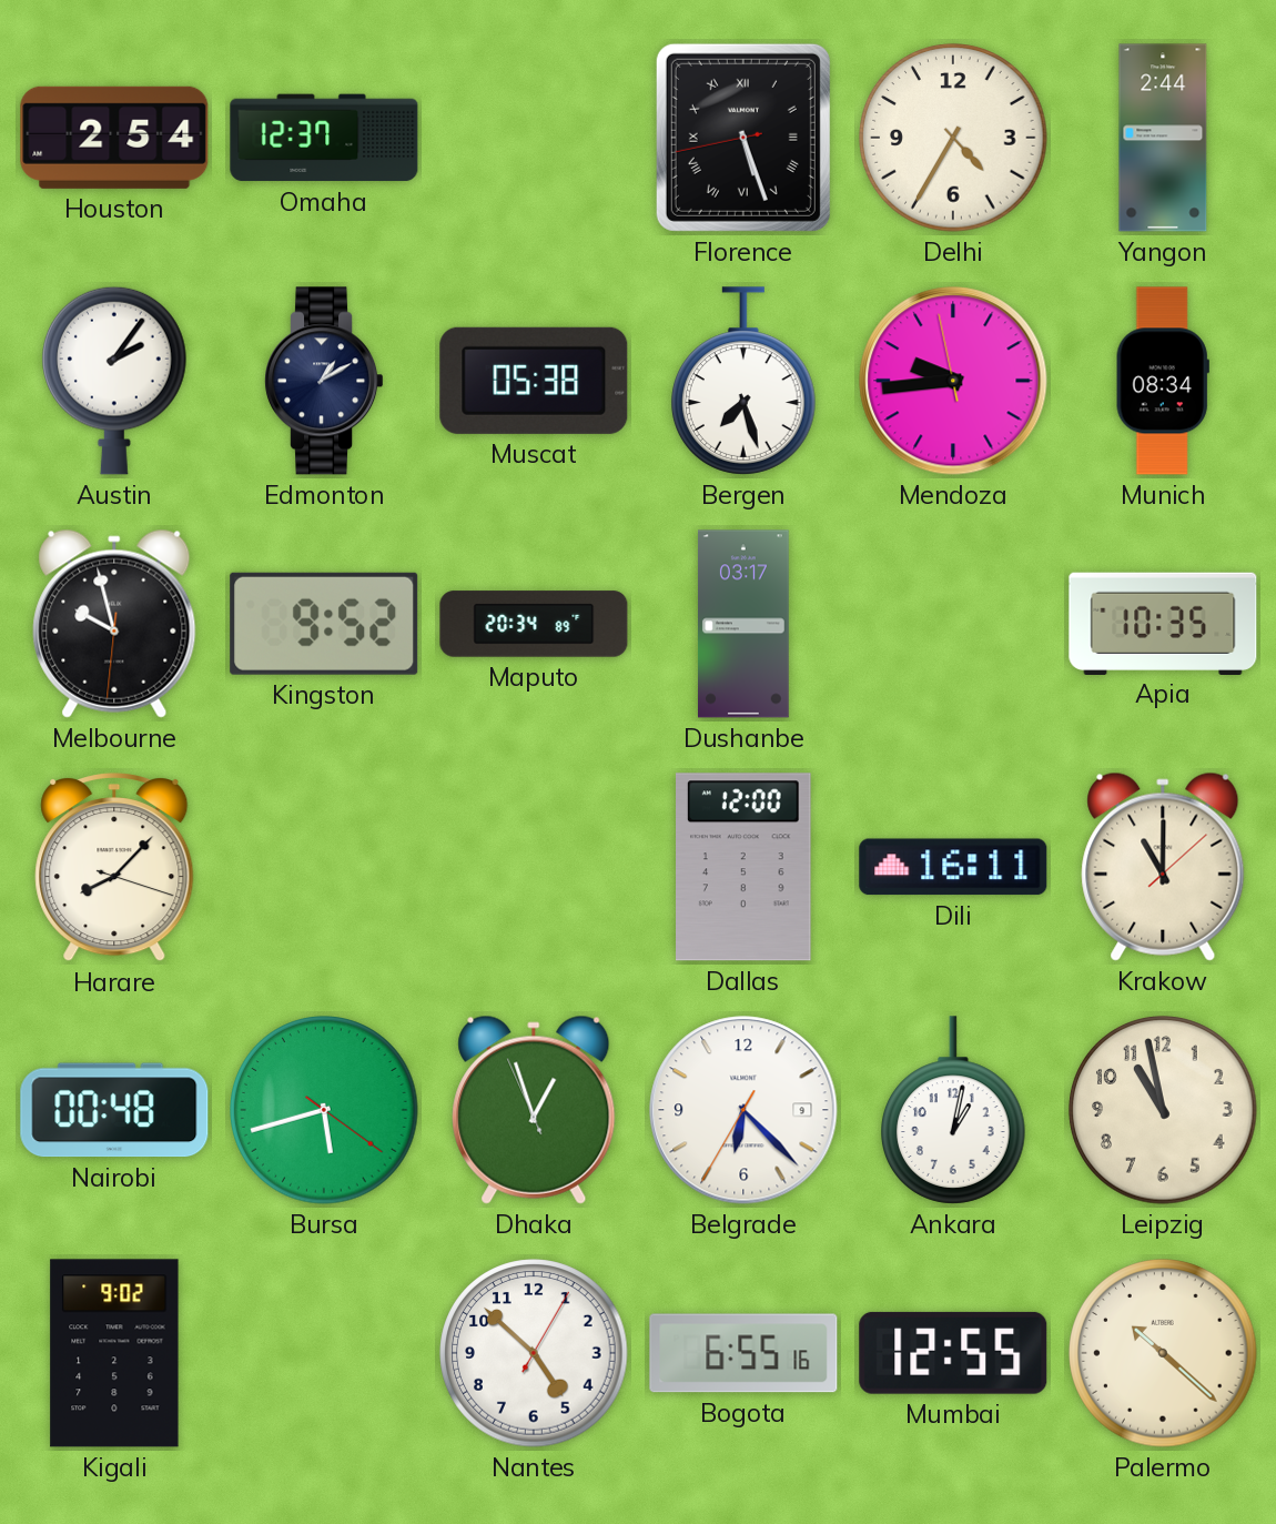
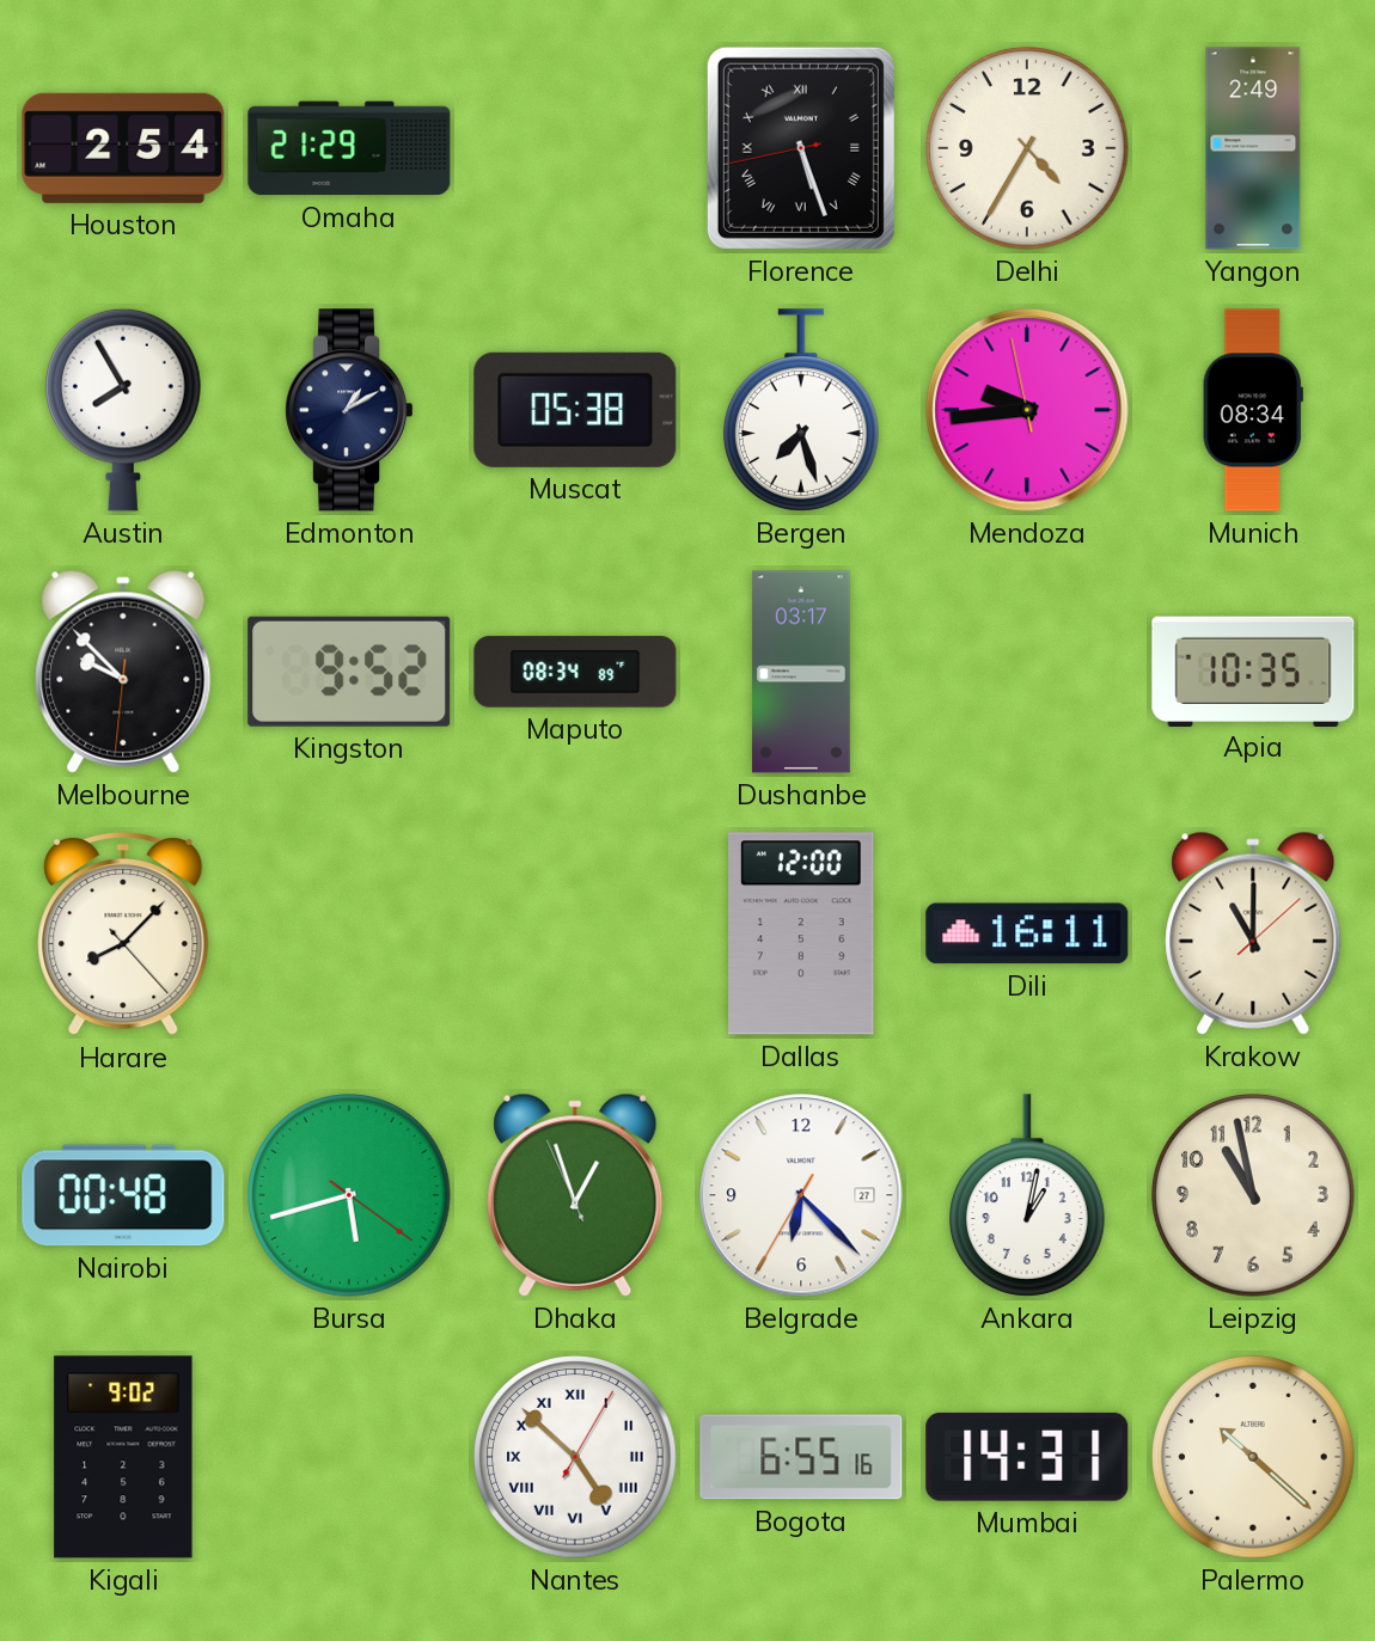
Omaha: 12:37 -> 21:29
Yangon: 2:44 -> 2:49
Austin: 2:06 -> 7:55
Melbourne: 9:57 -> 9:52
Maputo: 20:34 -> 08:34
Harare: 8:07:18 -> 8:07:23
Belgrade date: 9 -> 27
Nantes numerals: Arabic -> Roman
Mumbai: 12:55 -> 14:31
